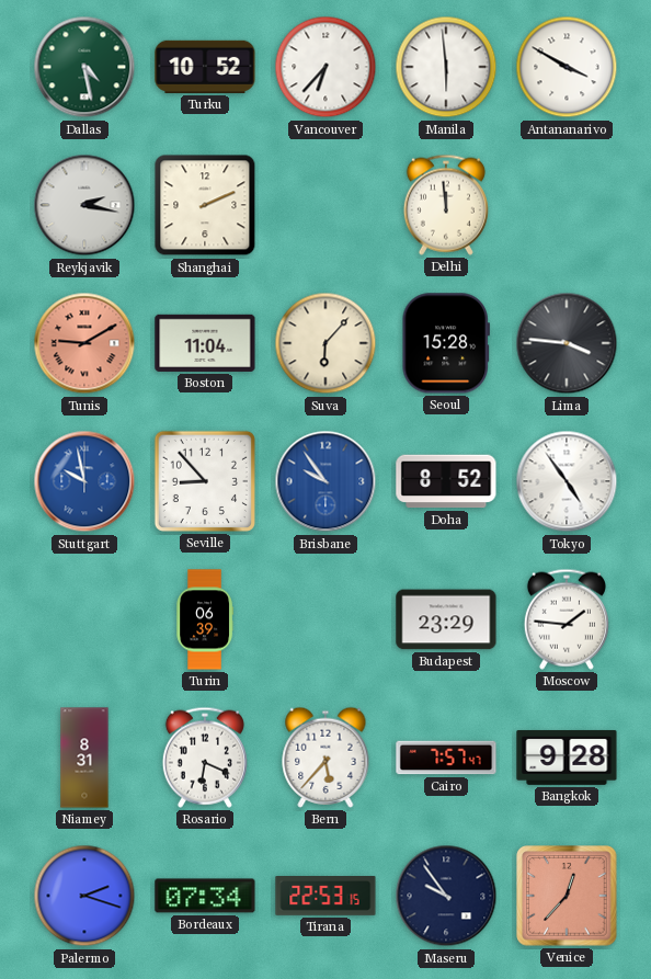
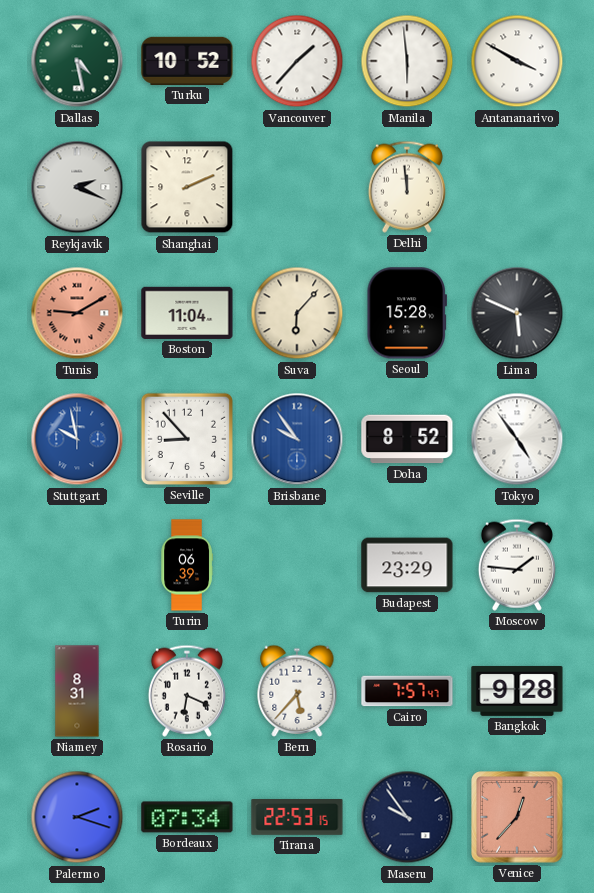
Vancouver: 6:37 -> 1:37
Reykjavik: 2:17 -> 2:19
Lima: 3:46 -> 5:49
